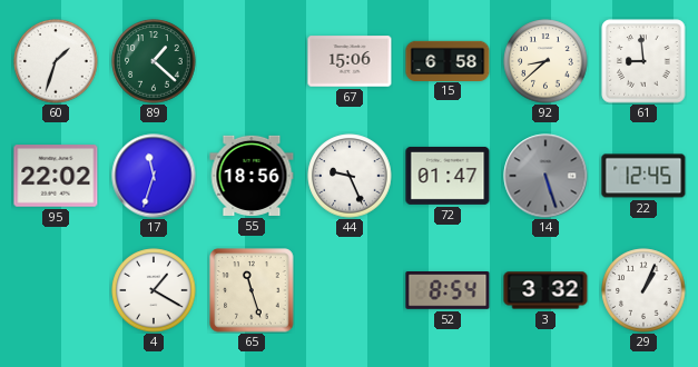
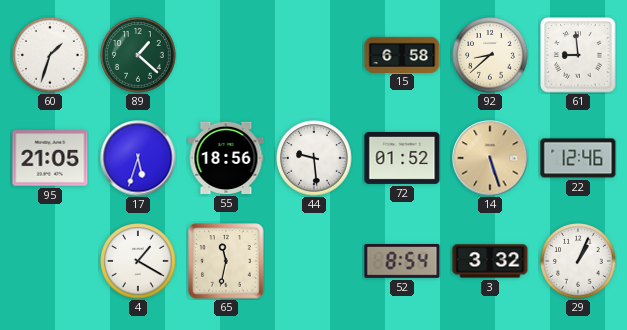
67: 15:06 -> none
95: 22:02 -> 21:05
17: 11:33 -> 5:33
44: 9:26 -> 9:29
72: 01:47 -> 01:52
14 dial: grey -> champagne
22: 12:45 -> 12:46
65: 11:27 -> 11:32
